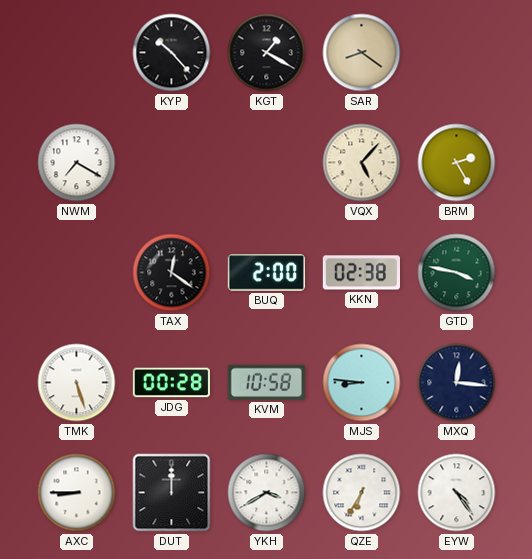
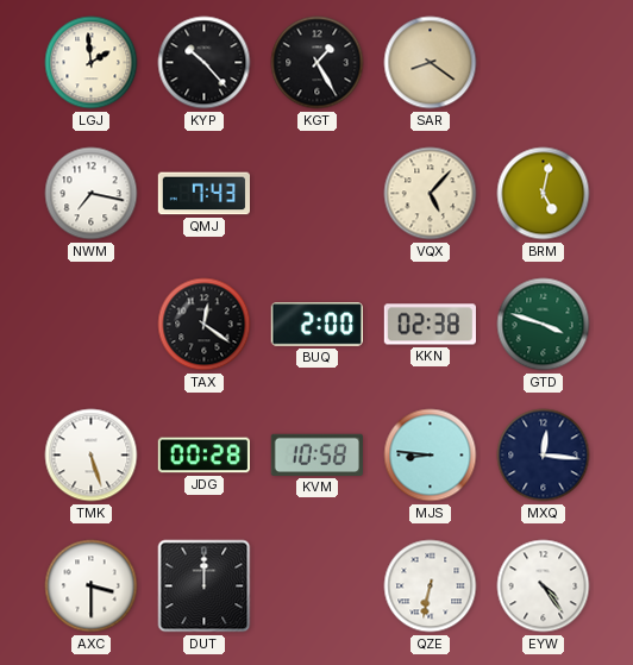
LGJ: none -> 1:59
KGT: 1:20 -> 1:25
NWM: 7:20 -> 7:17
QMJ: none -> 7:43
BRM: 2:25 -> 5:02
GTD: 3:47 -> 3:48
AXC: 8:45 -> 3:30
YKH: 3:40 -> none
QZE: 6:35 -> 6:32
